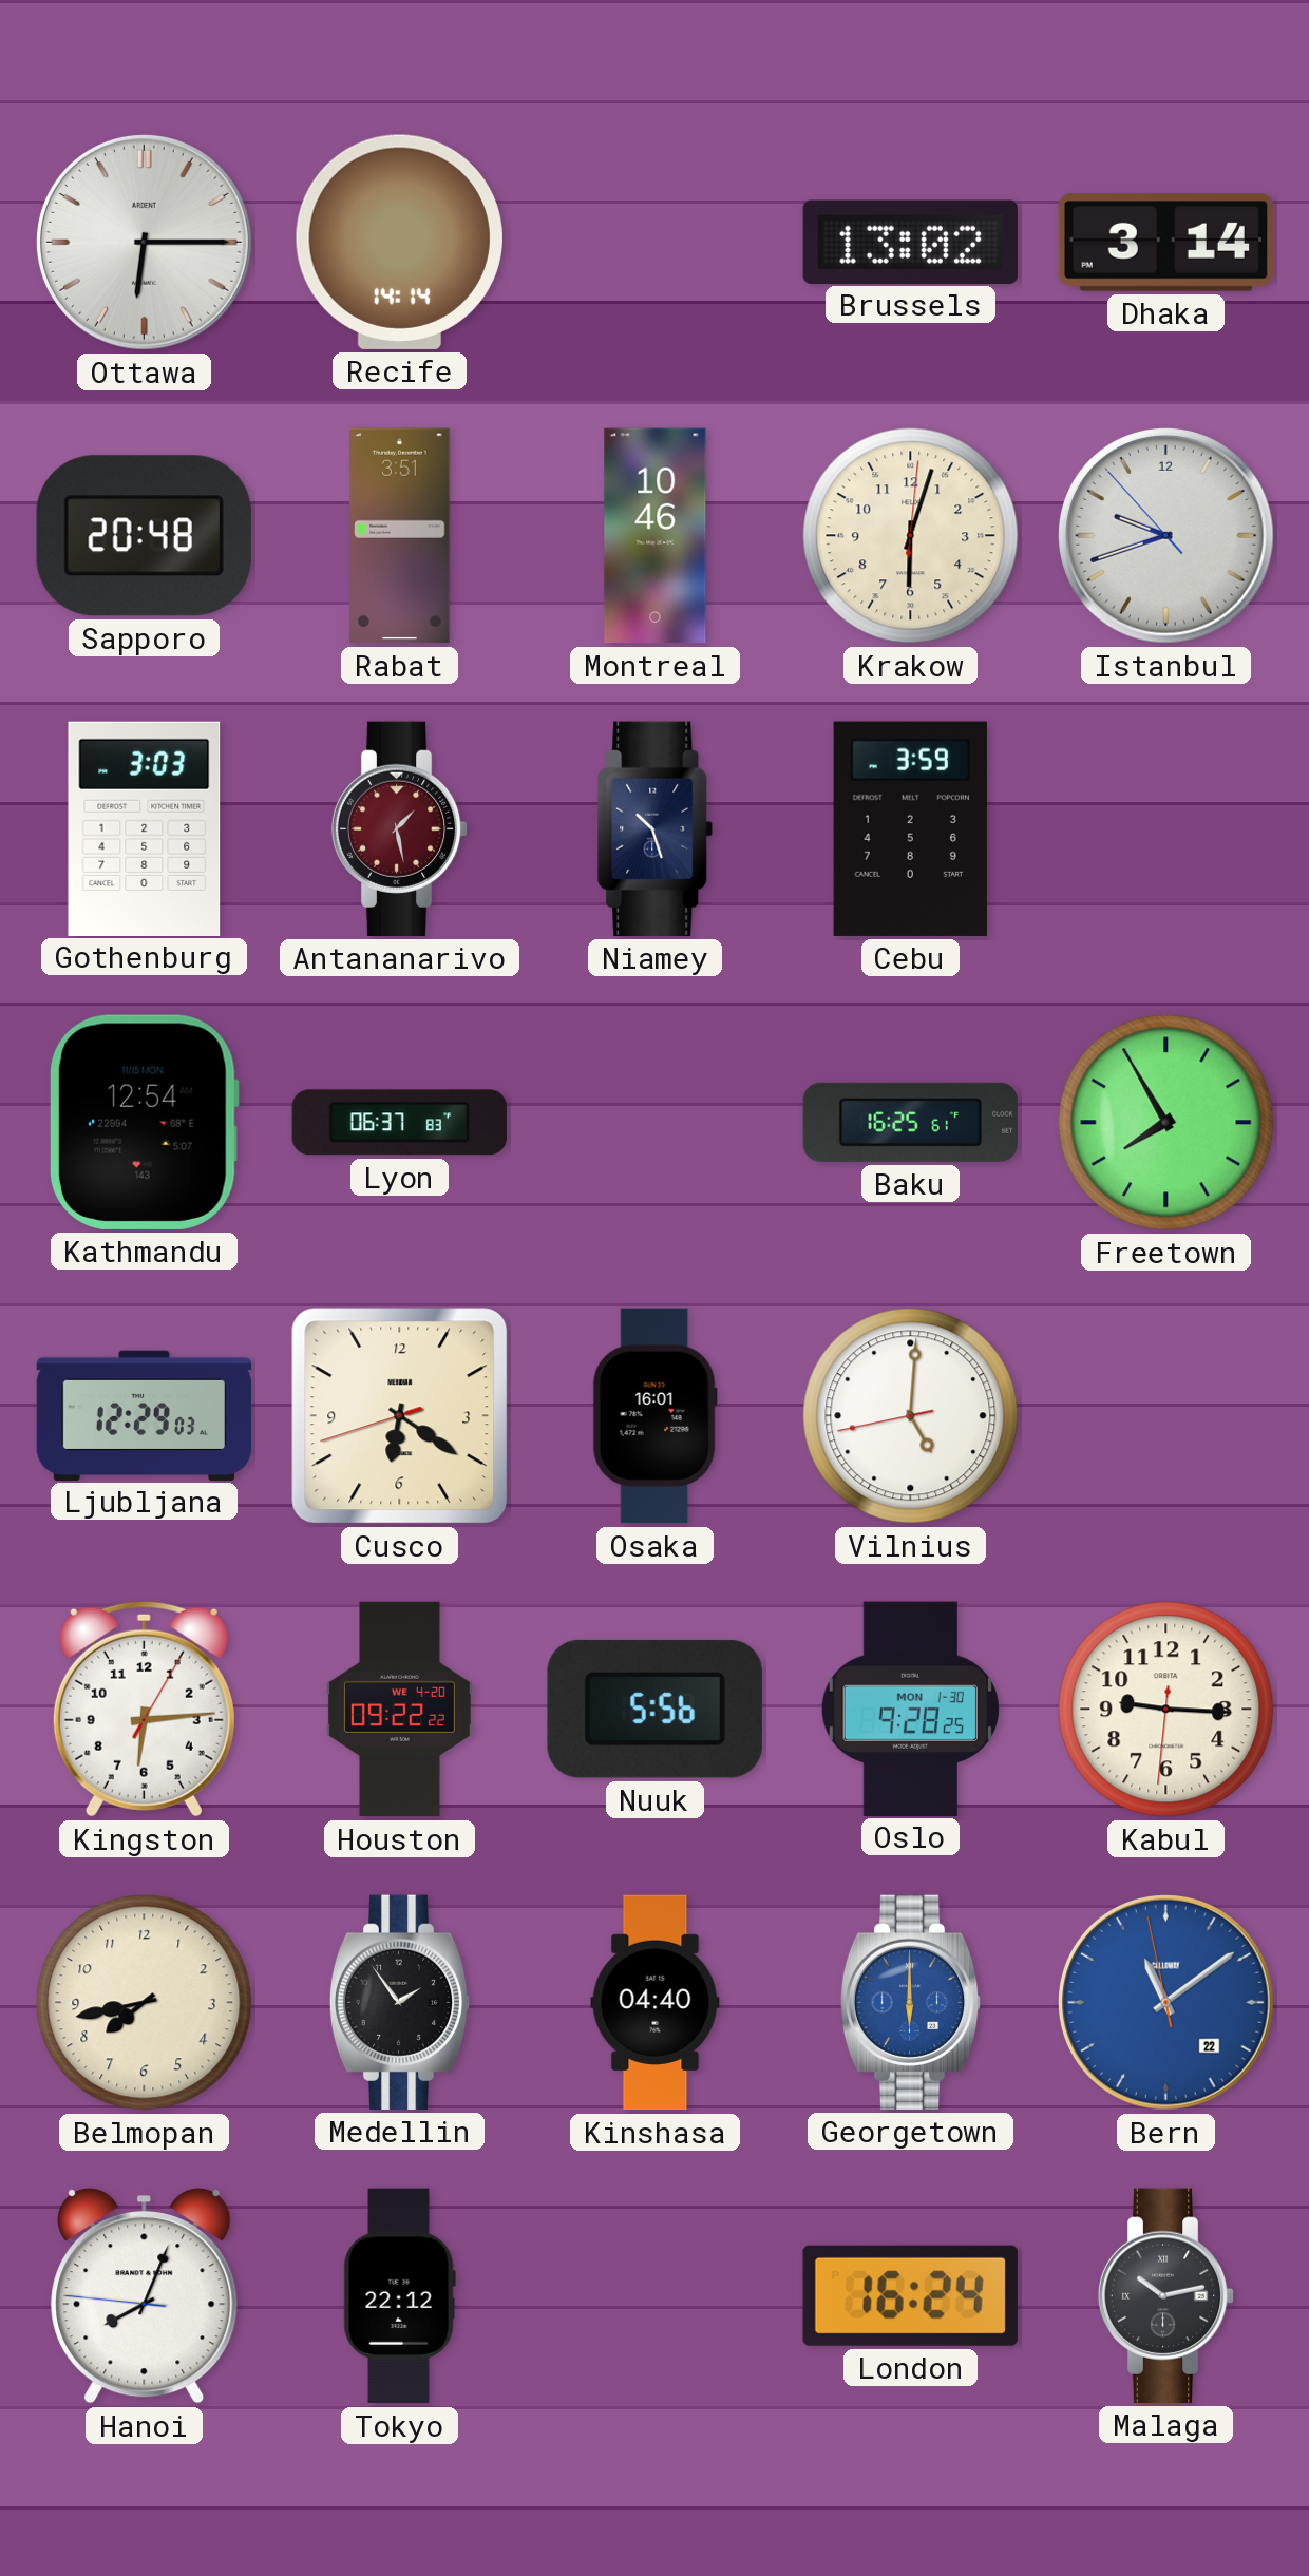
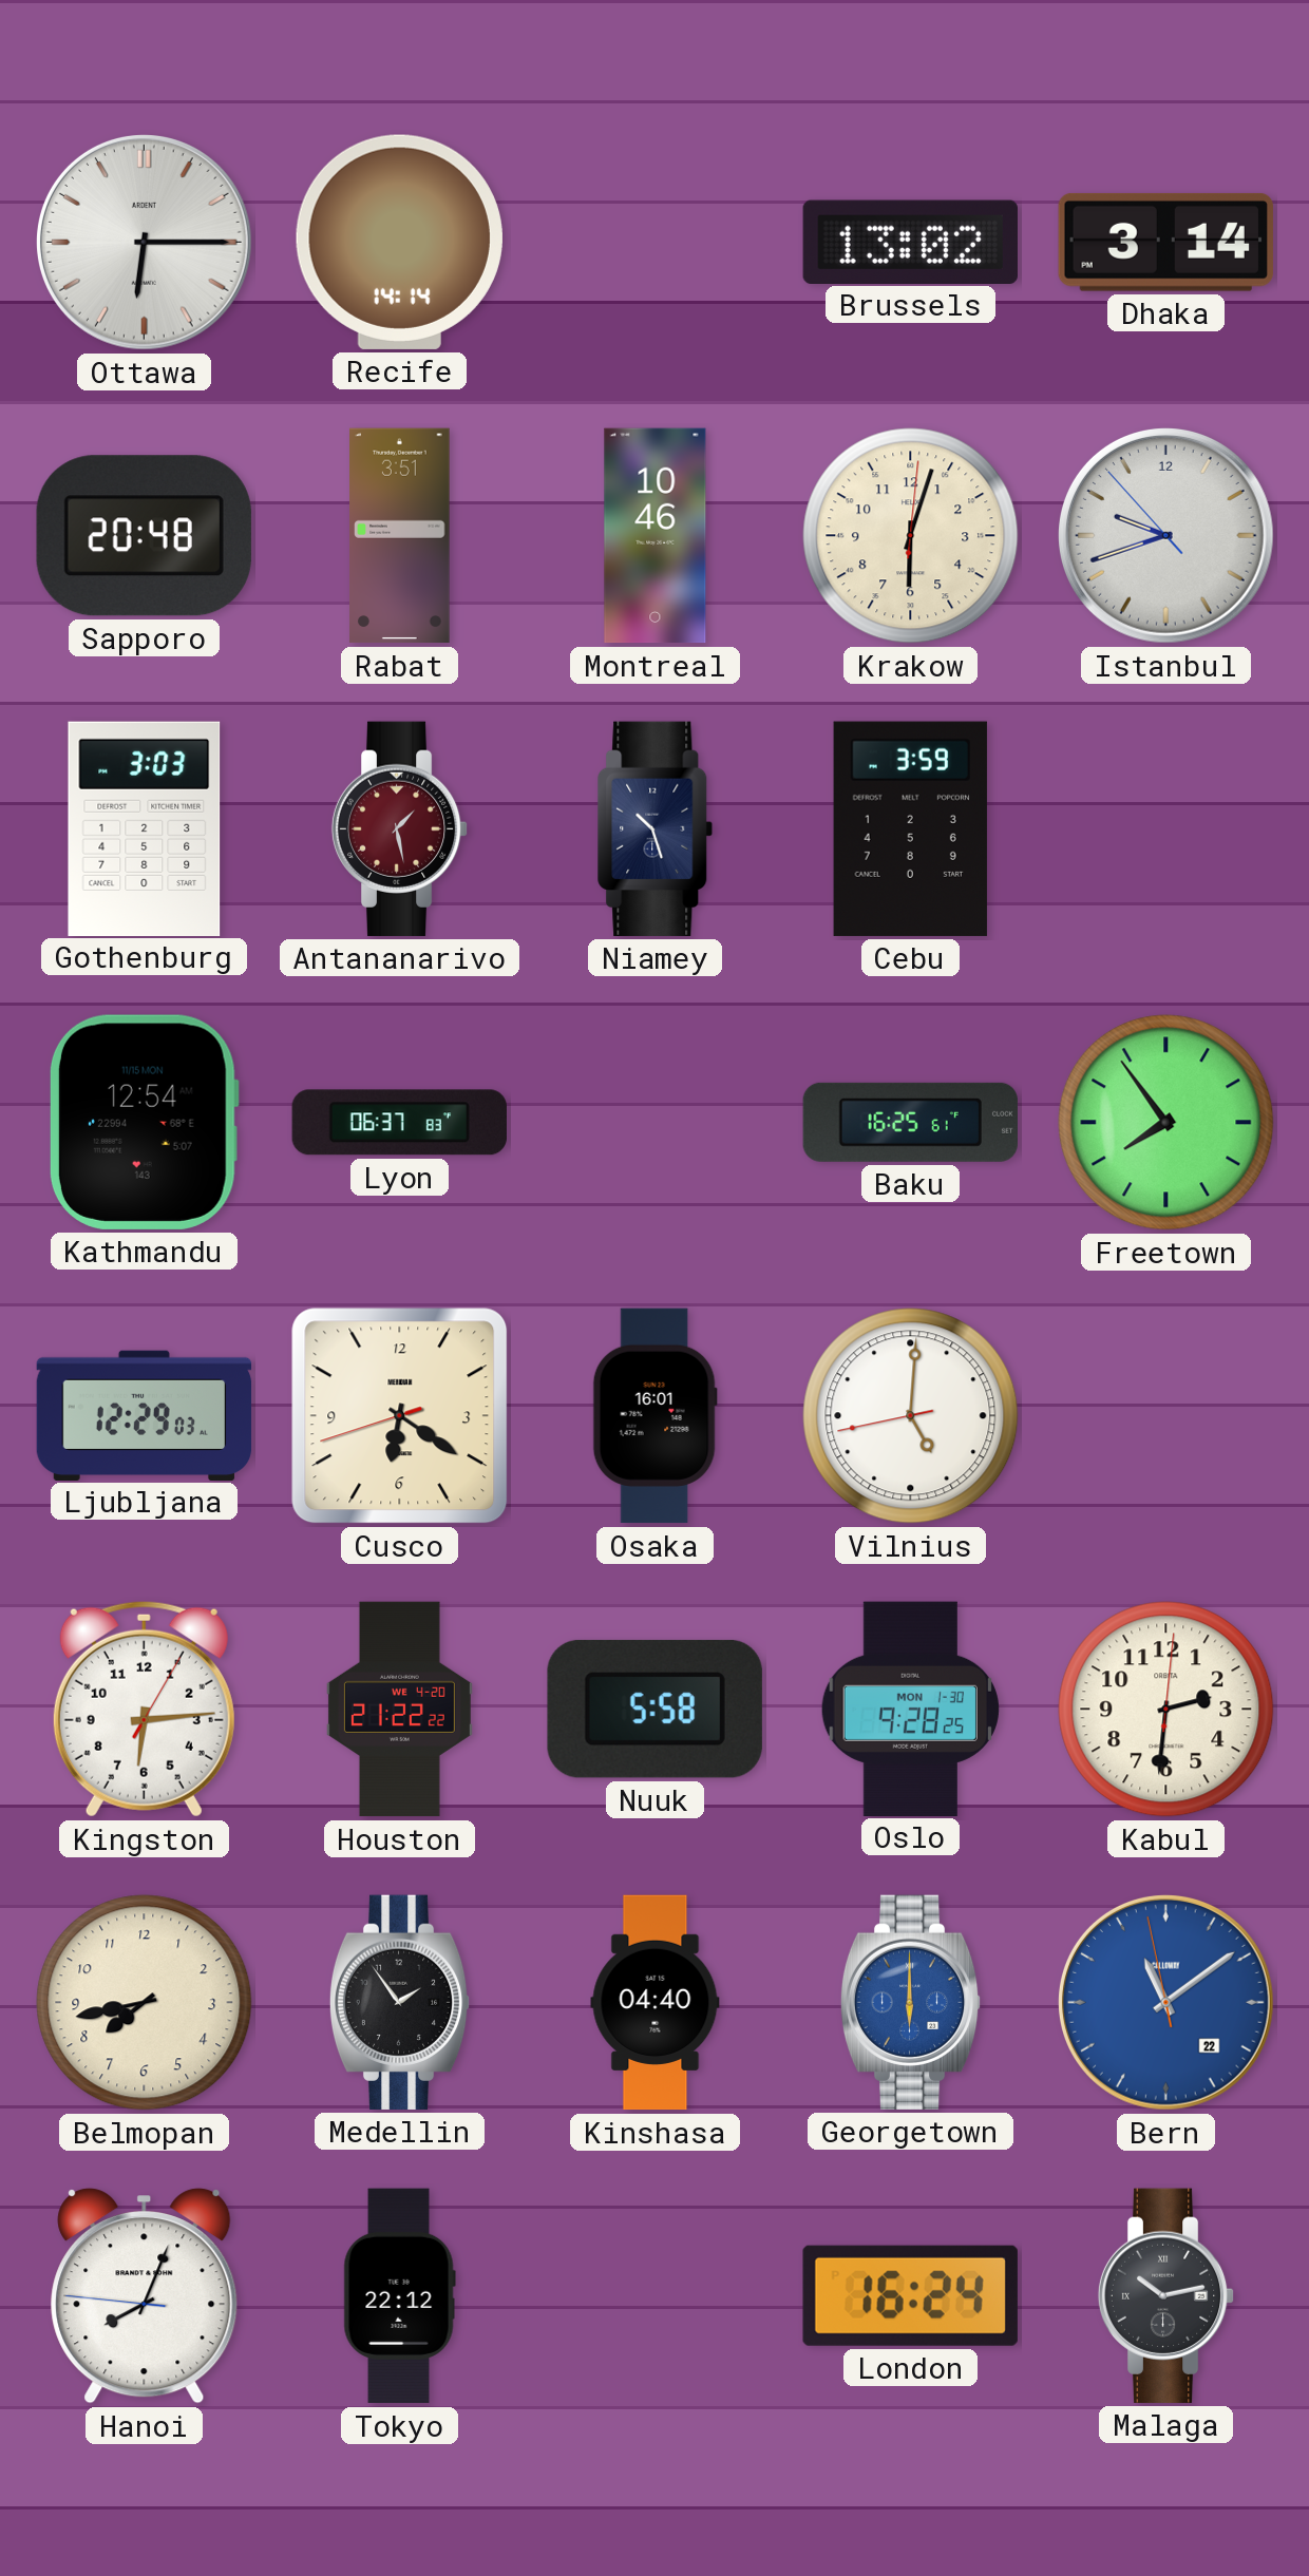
Freetown: 7:55 -> 7:54
Houston: 09:22 -> 21:22
Nuuk: 5:56 -> 5:58
Kabul: 9:15 -> 2:31
